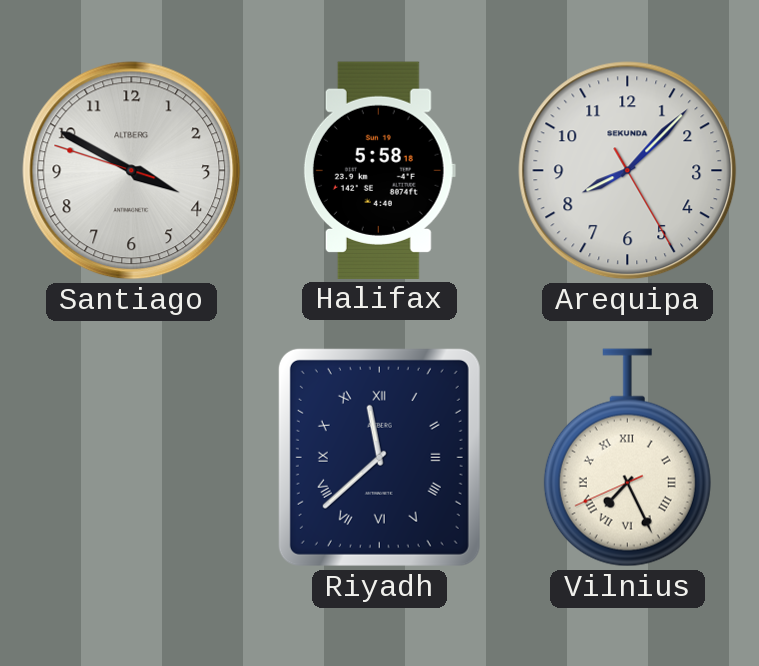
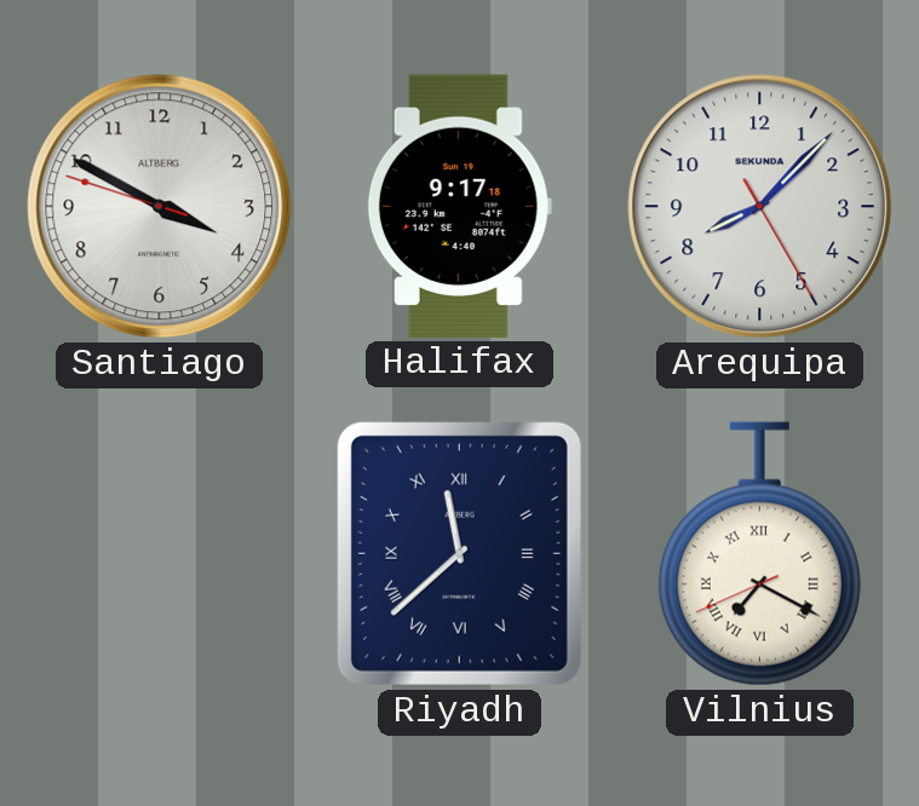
Halifax: 5:58 -> 9:17
Vilnius: 7:25 -> 7:19
